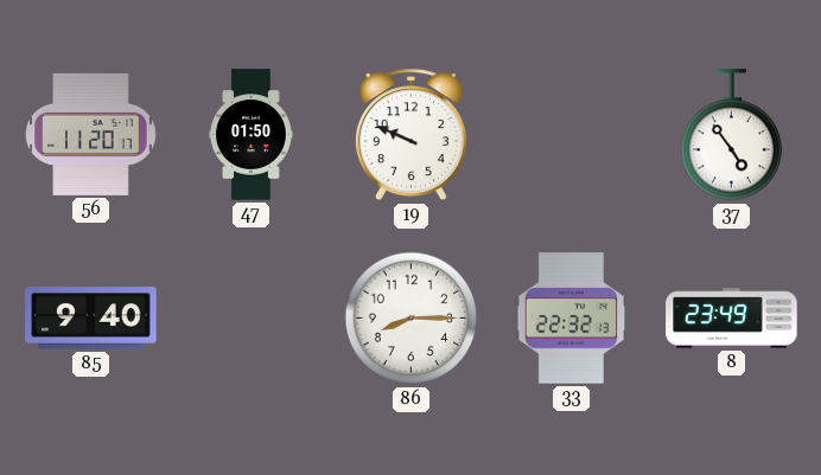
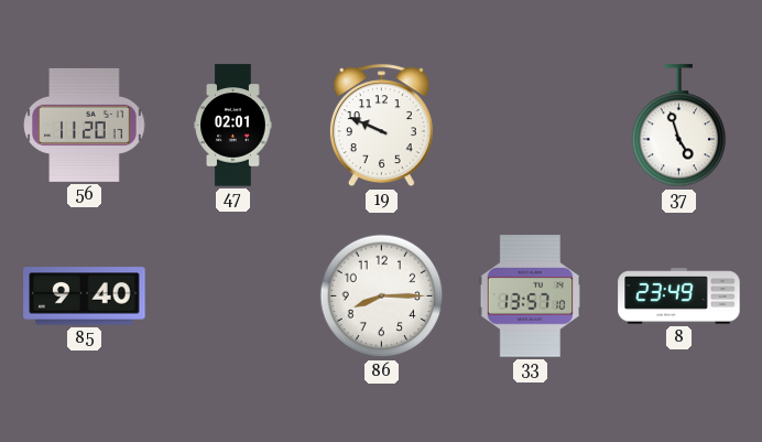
47: 01:50 -> 02:01
37: 4:54 -> 4:57
33: 22:32 -> 13:57
